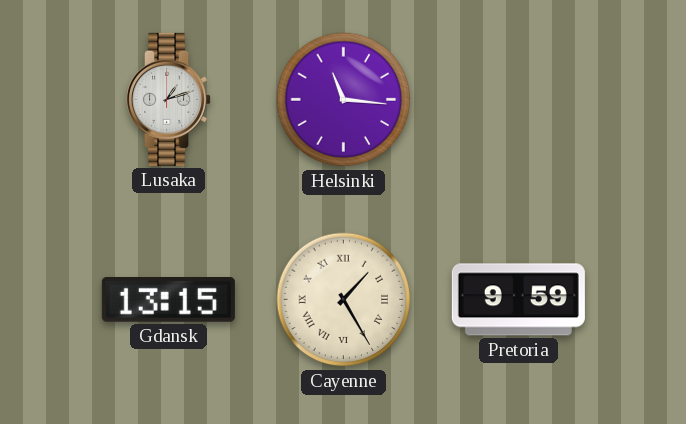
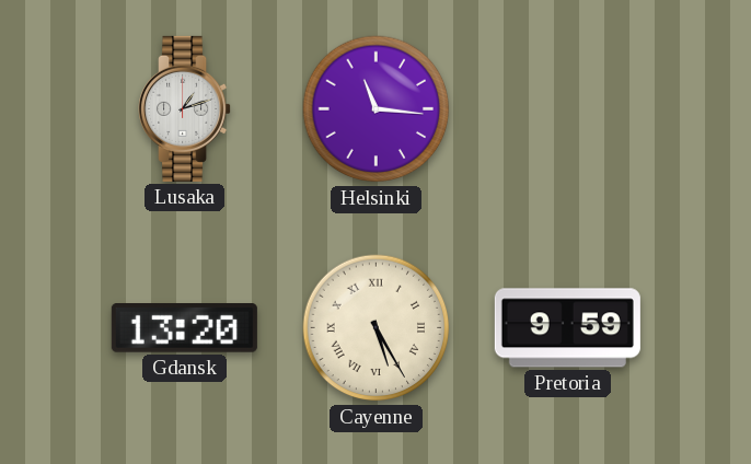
Gdansk: 13:15 -> 13:20
Cayenne: 1:25 -> 5:25
